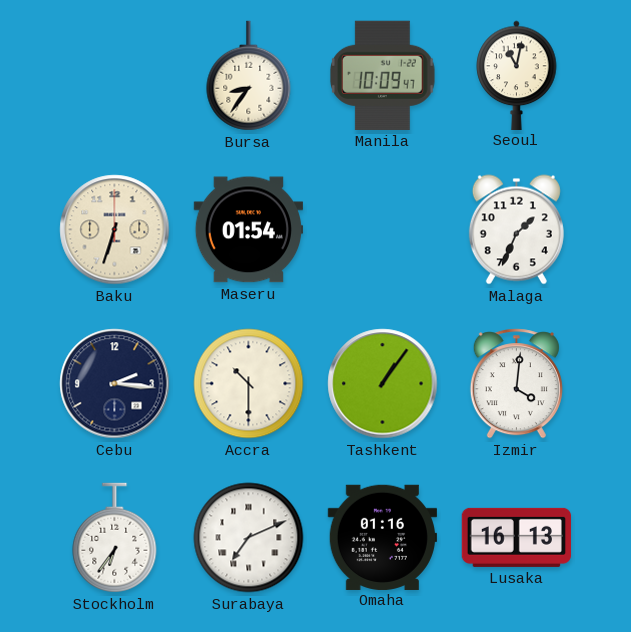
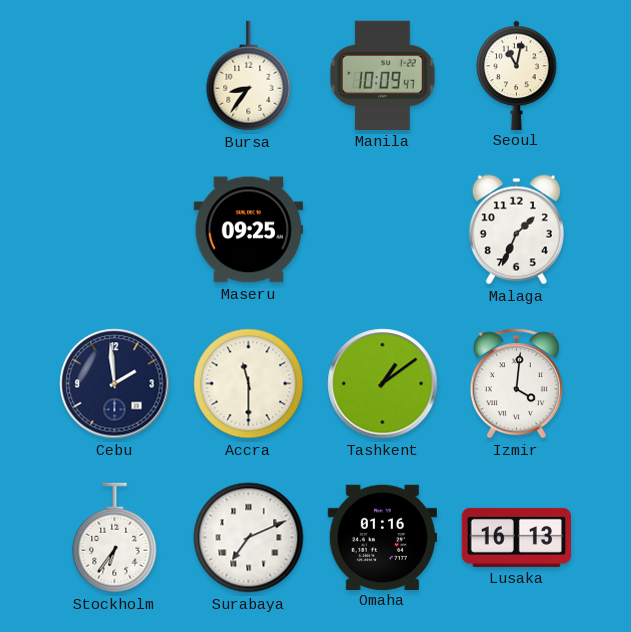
Baku: 6:33 -> none
Maseru: 01:54 -> 09:25
Cebu: 2:16 -> 1:59
Accra: 10:30 -> 11:30
Tashkent: 1:06 -> 1:09
